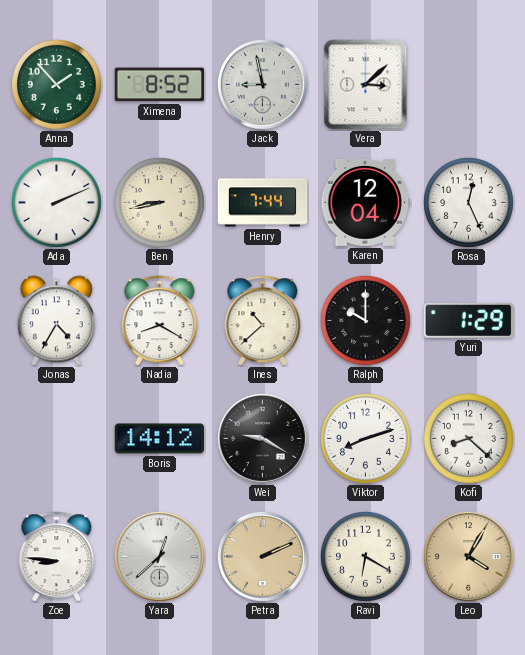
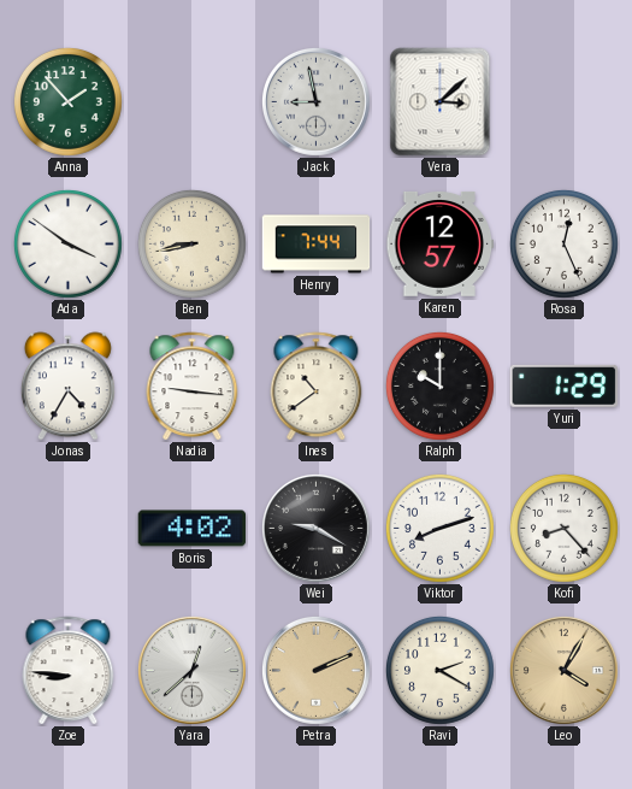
Ximena: 8:52 -> none
Ada: 2:11 -> 3:51
Karen: 12:04 -> 12:57
Nadia: 8:20 -> 9:16
Ines: 10:38 -> 10:39
Boris: 14:12 -> 4:02
Kofi: 8:22 -> 8:23
Ravi: 6:20 -> 2:20
